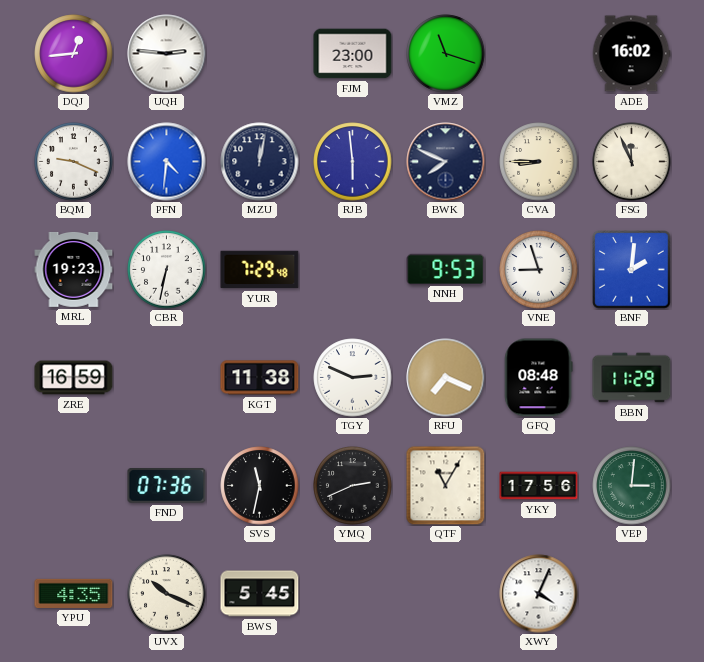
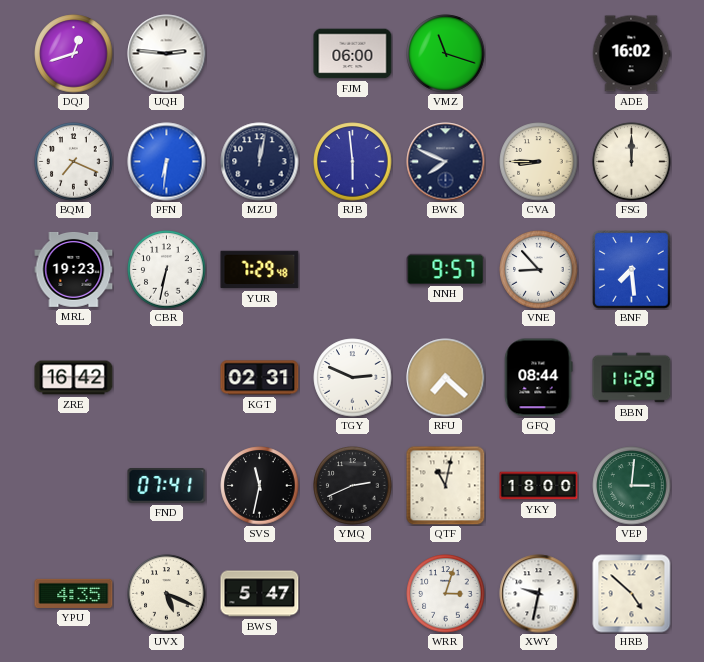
DQJ: 12:44 -> 12:42
FJM: 23:00 -> 06:00
BQM: 9:19 -> 7:19
PFN: 4:31 -> 6:31
FSG: 11:56 -> 12:00
NNH: 9:53 -> 9:57
VNE: 8:57 -> 8:53
BNF: 2:01 -> 7:29
ZRE: 16:59 -> 16:42
KGT: 11:38 -> 02:31
RFU: 7:19 -> 7:22
GFQ: 08:48 -> 08:44
FND: 07:36 -> 07:41
QTF: 11:05 -> 11:02
YKY: 17:56 -> 18:00
UVX: 10:19 -> 5:19
BWS: 5:45 -> 5:47
WRR: none -> 3:03
XWY: 4:04 -> 9:32
HRB: none -> 4:52
